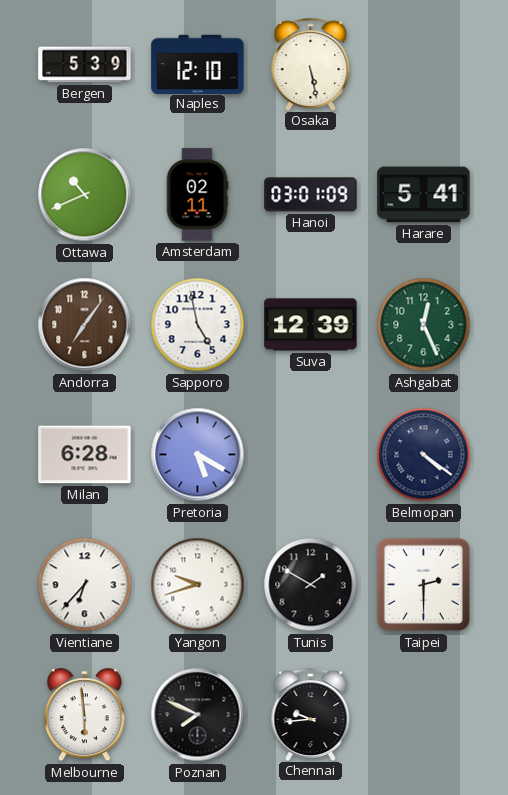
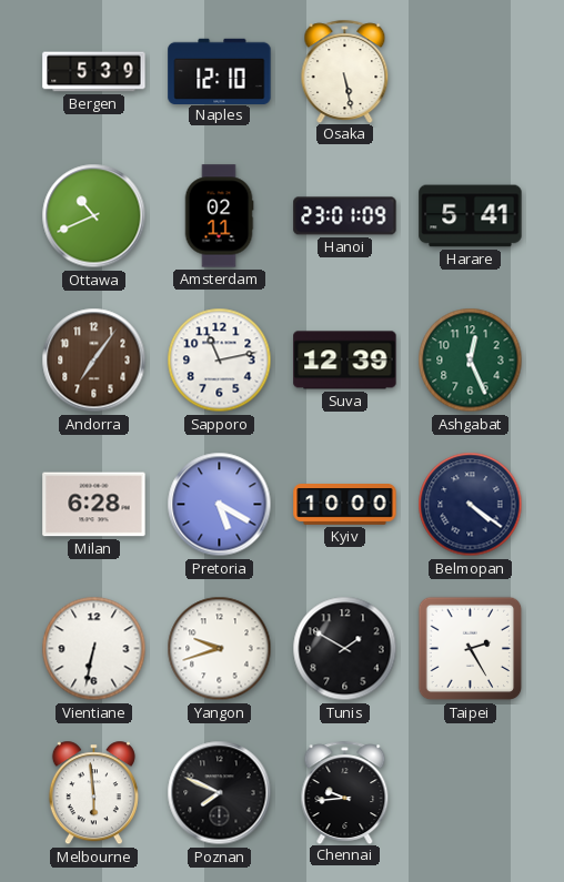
Hanoi: 03:01 -> 23:01
Sapporo: 4:58 -> 11:13
Kyiv: none -> 10:00
Vientiane: 6:37 -> 6:32
Taipei: 2:30 -> 2:25
